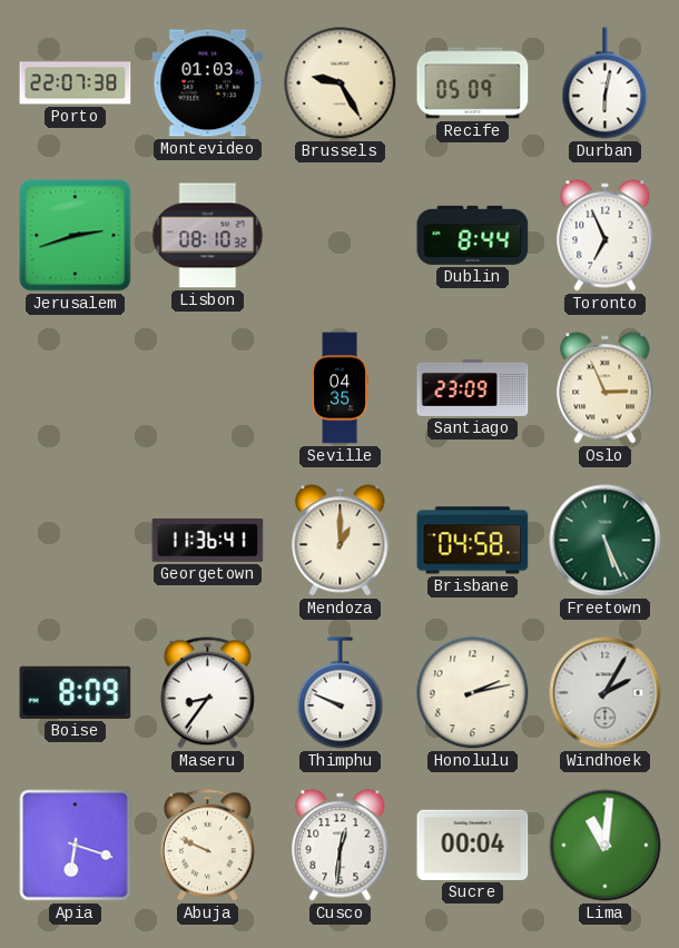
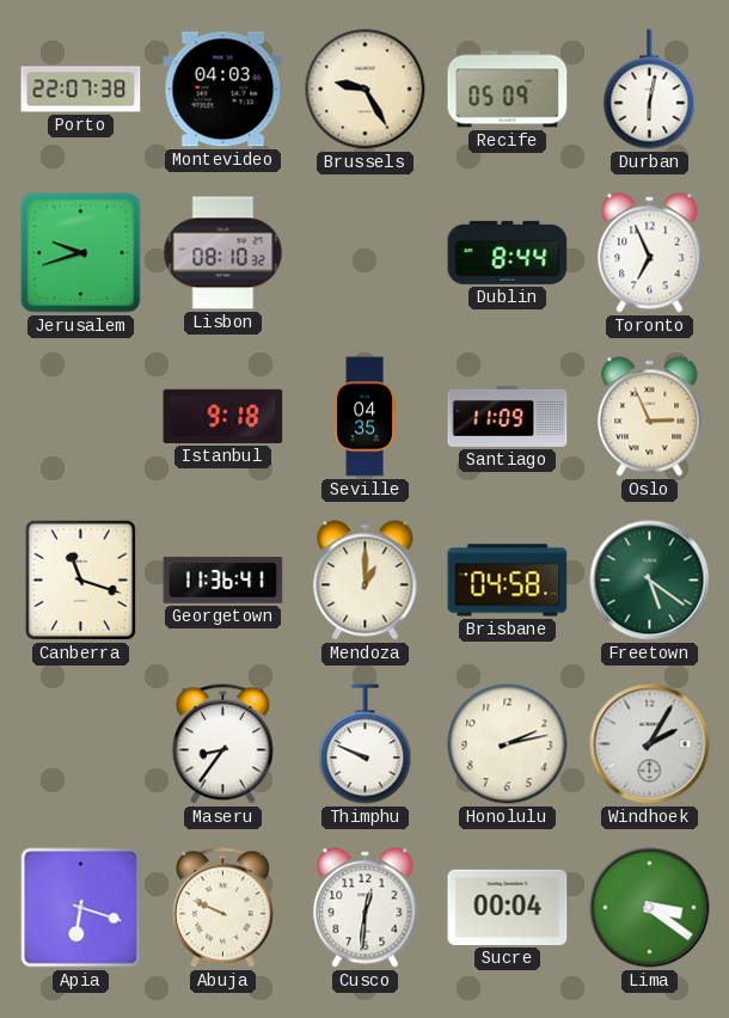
Montevideo: 01:03 -> 04:03
Jerusalem: 2:42 -> 9:42
Istanbul: none -> 9:18
Santiago: 23:09 -> 11:09
Canberra: none -> 11:18
Freetown: 5:26 -> 5:21
Boise: 8:09 -> none
Lima: 11:01 -> 3:21
